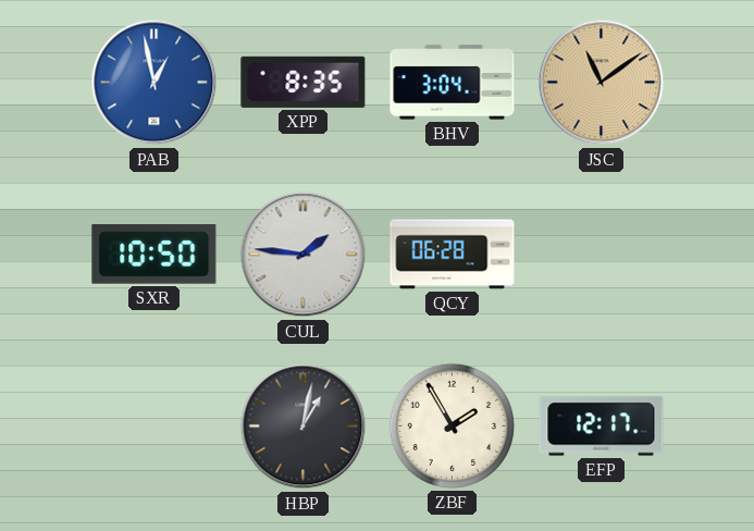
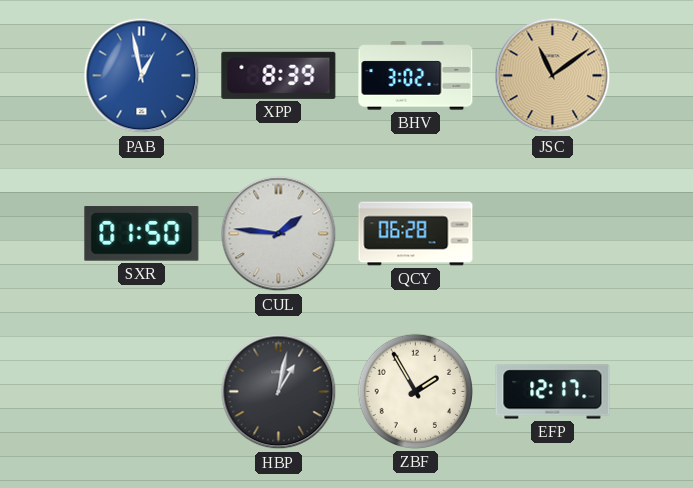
XPP: 8:35 -> 8:39
BHV: 3:04 -> 3:02
SXR: 10:50 -> 01:50
